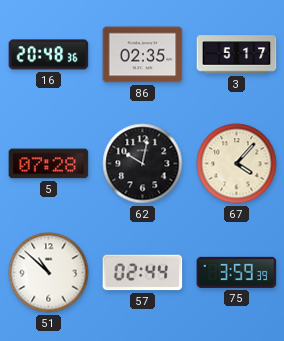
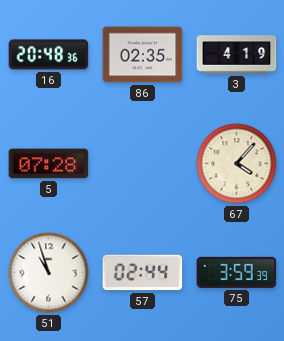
3: 5:17 -> 4:19
62: 10:02 -> none
51: 10:52 -> 10:57
